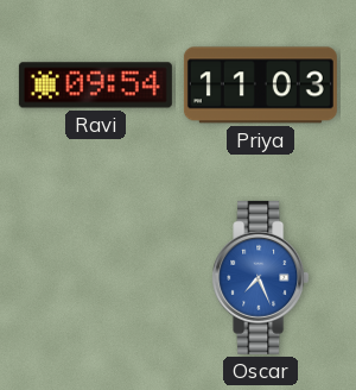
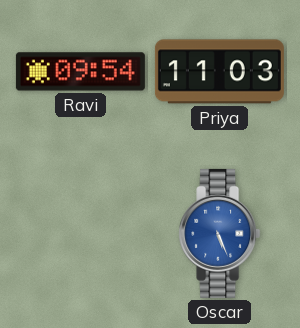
Oscar: 7:26 -> 5:26
